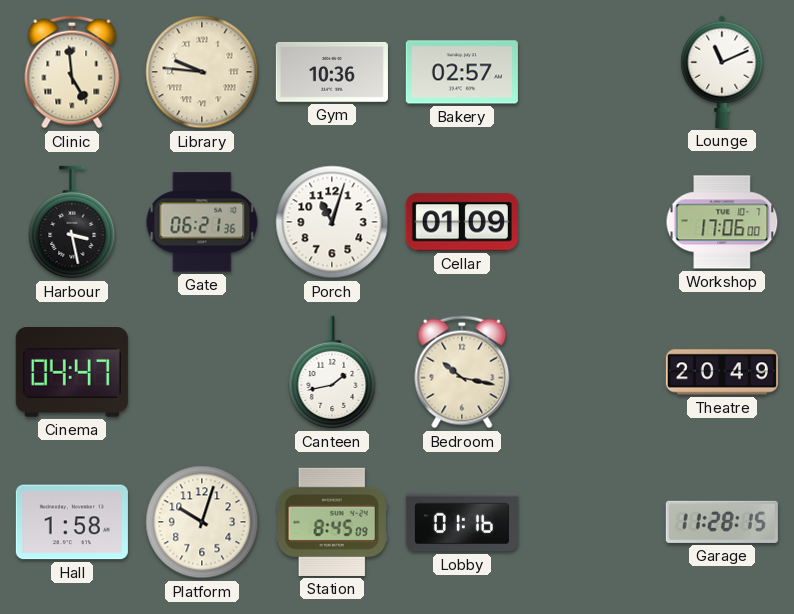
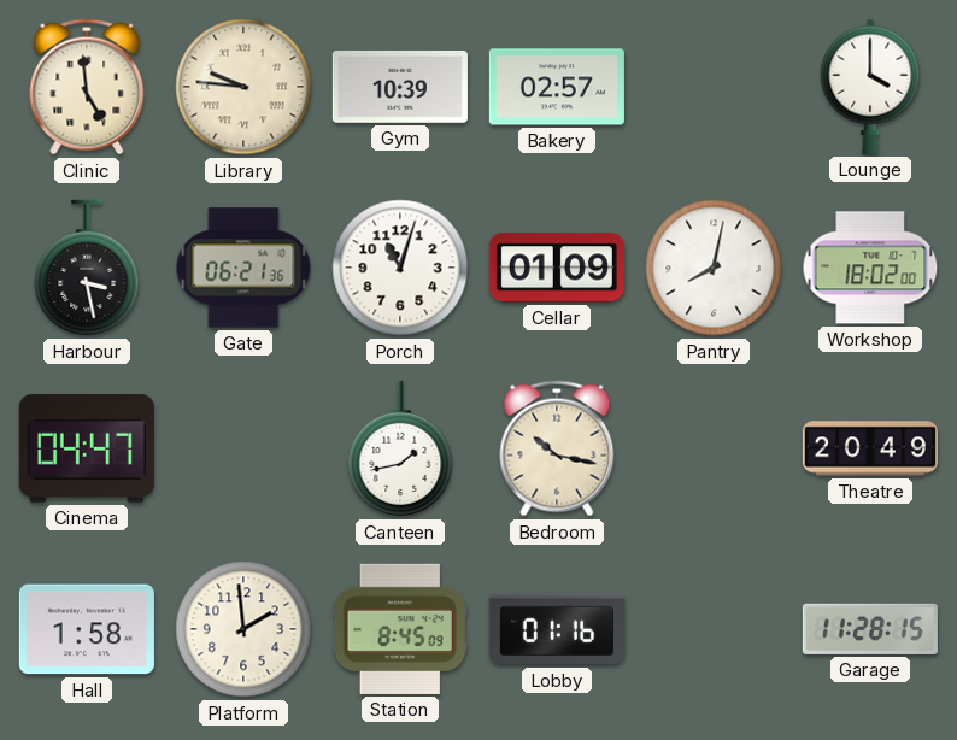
Gym: 10:36 -> 10:39
Lounge: 11:11 -> 4:00
Pantry: none -> 8:02
Workshop: 17:06 -> 18:02
Platform: 10:03 -> 1:59
